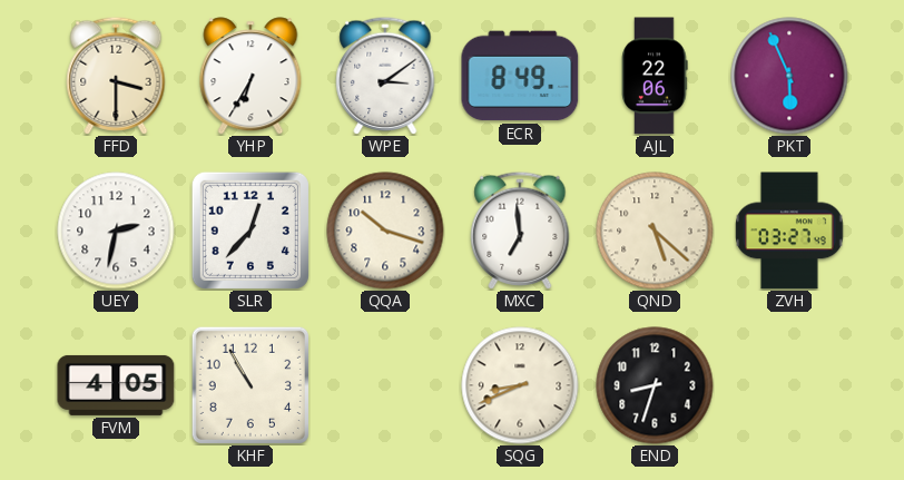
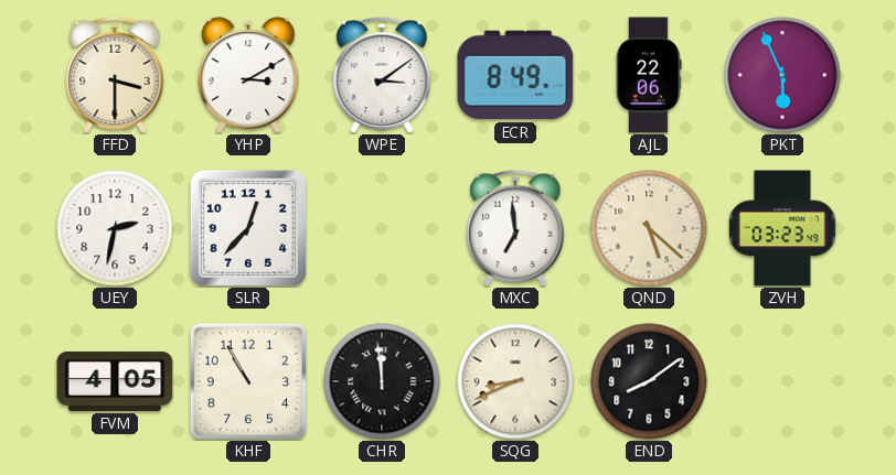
YHP: 6:35 -> 3:10
QQA: 10:18 -> none
ZVH: 03:27 -> 03:23
CHR: none -> 11:59
END: 8:33 -> 8:09
